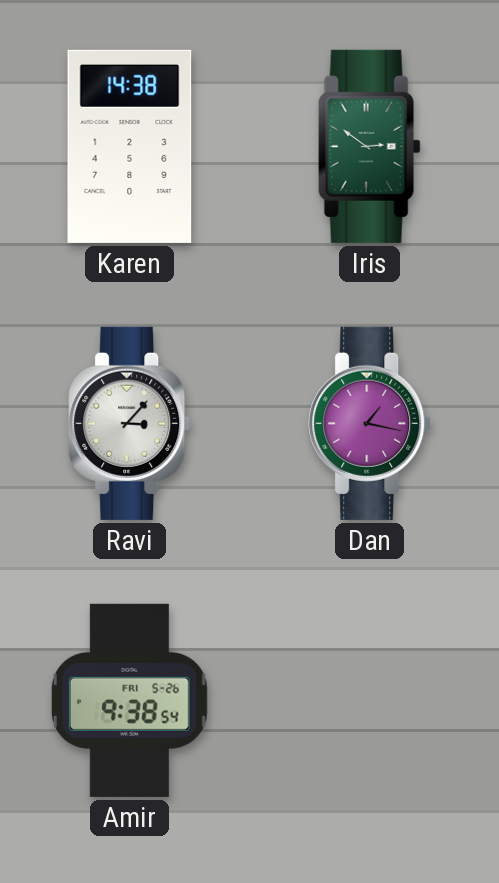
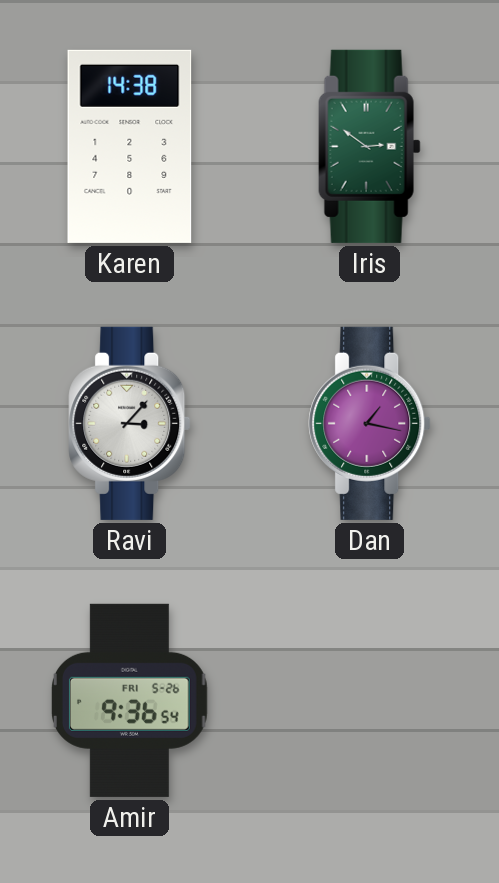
Amir: 9:38 -> 9:36
